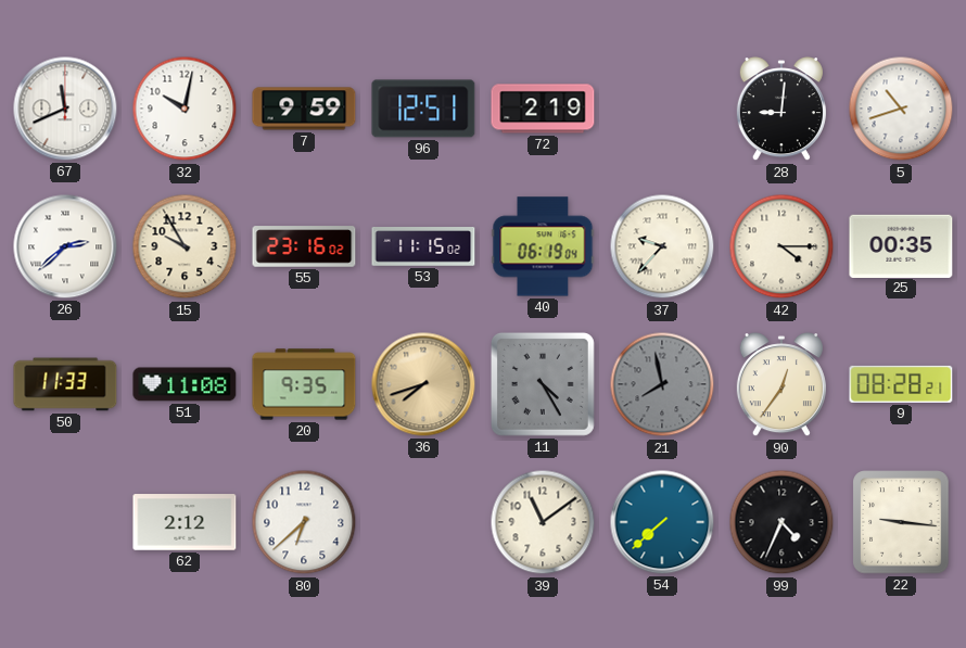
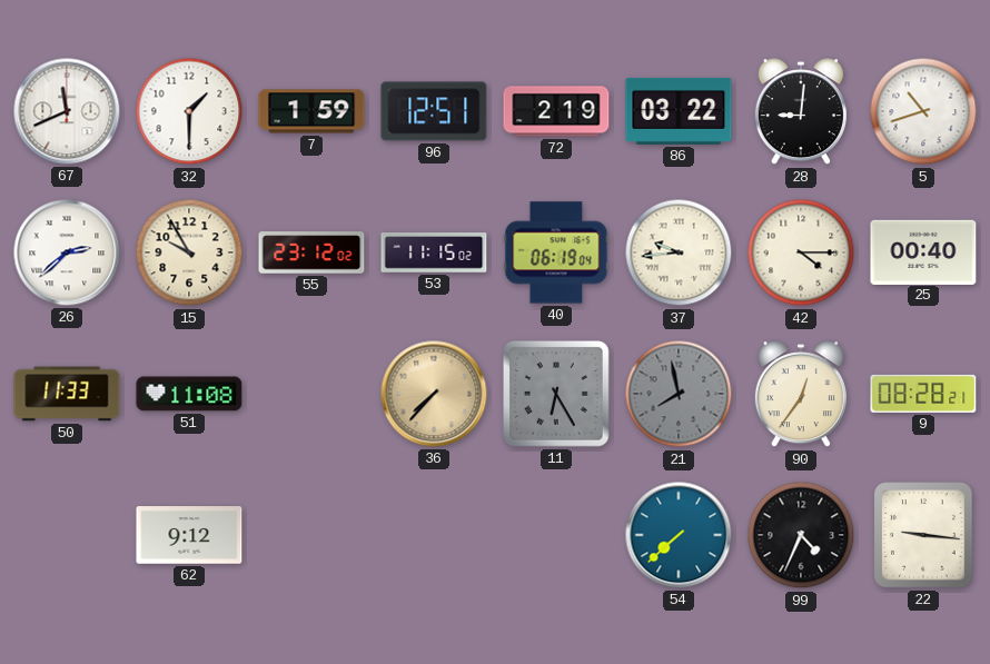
32: 10:02 -> 1:30
7: 9:59 -> 1:59
86: none -> 03:22
55: 23:16 -> 23:12
37: 9:37 -> 9:44
25: 00:35 -> 00:40
20: 9:35 -> none
36: 7:42 -> 7:37
11: 4:25 -> 6:25
62: 2:12 -> 9:12
80: 6:38 -> none
39: 11:09 -> none
